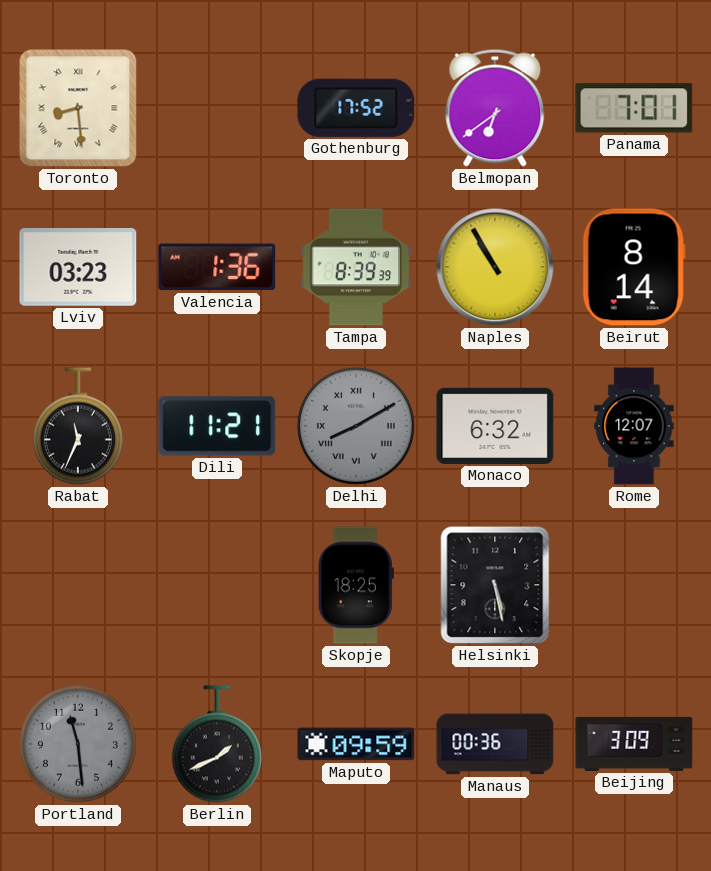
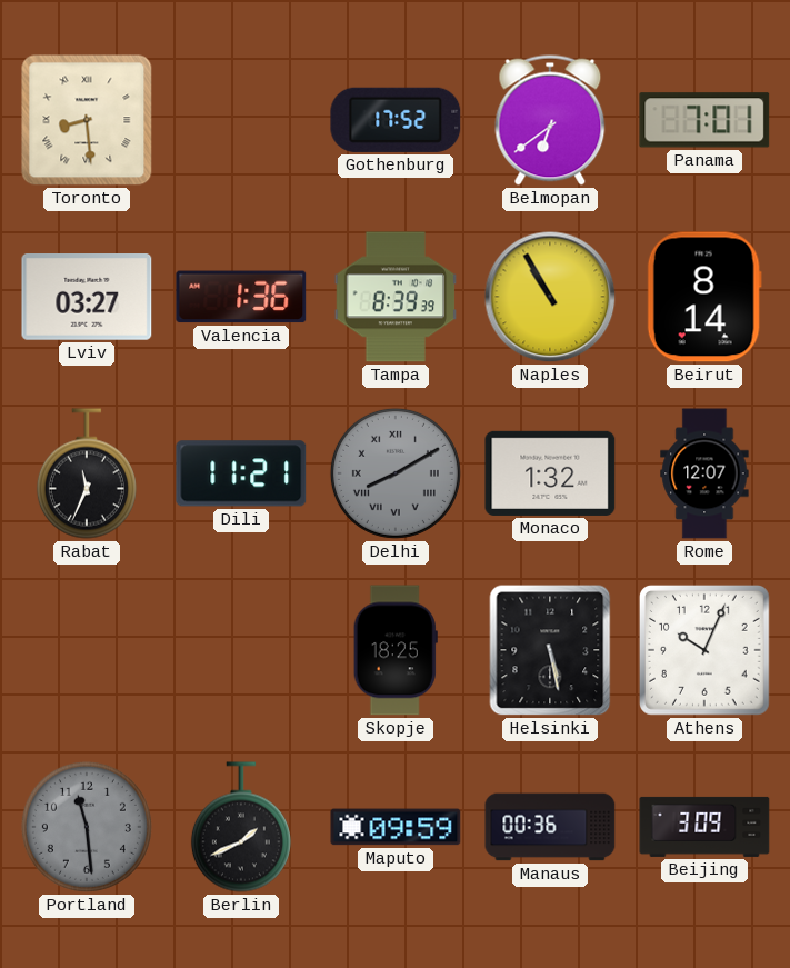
Lviv: 03:23 -> 03:27
Monaco: 6:32 -> 1:32
Athens: none -> 10:04
